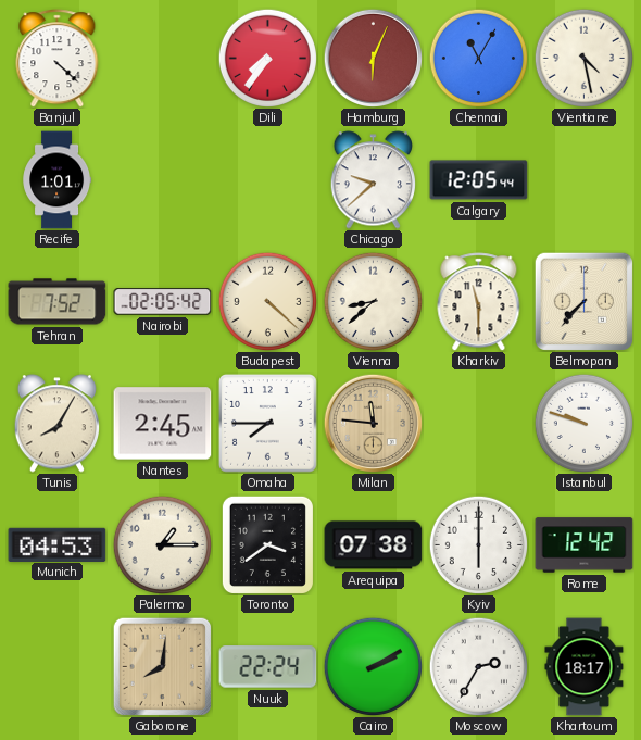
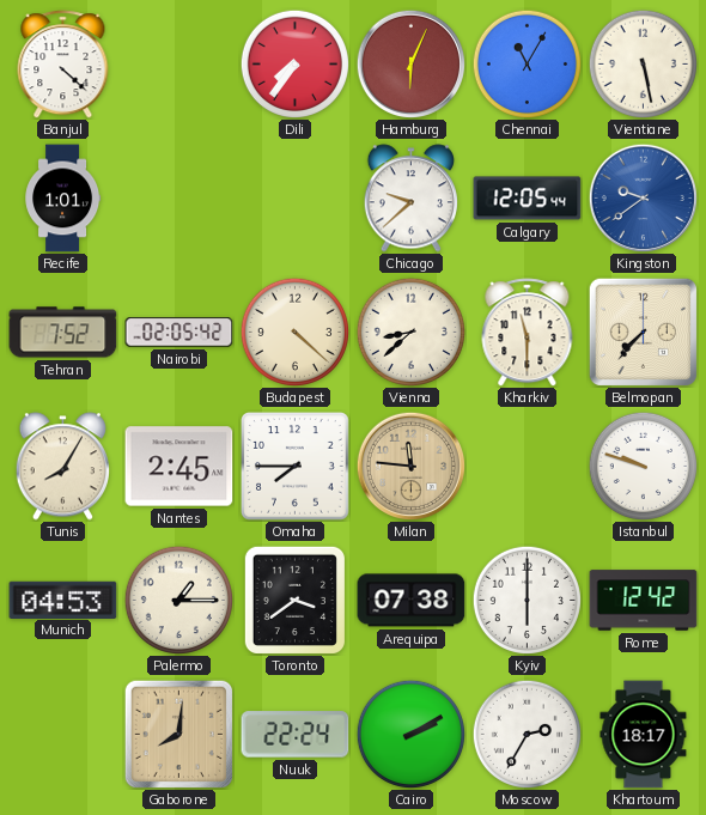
Vientiane: 4:28 -> 5:28
Kingston: none -> 9:39
